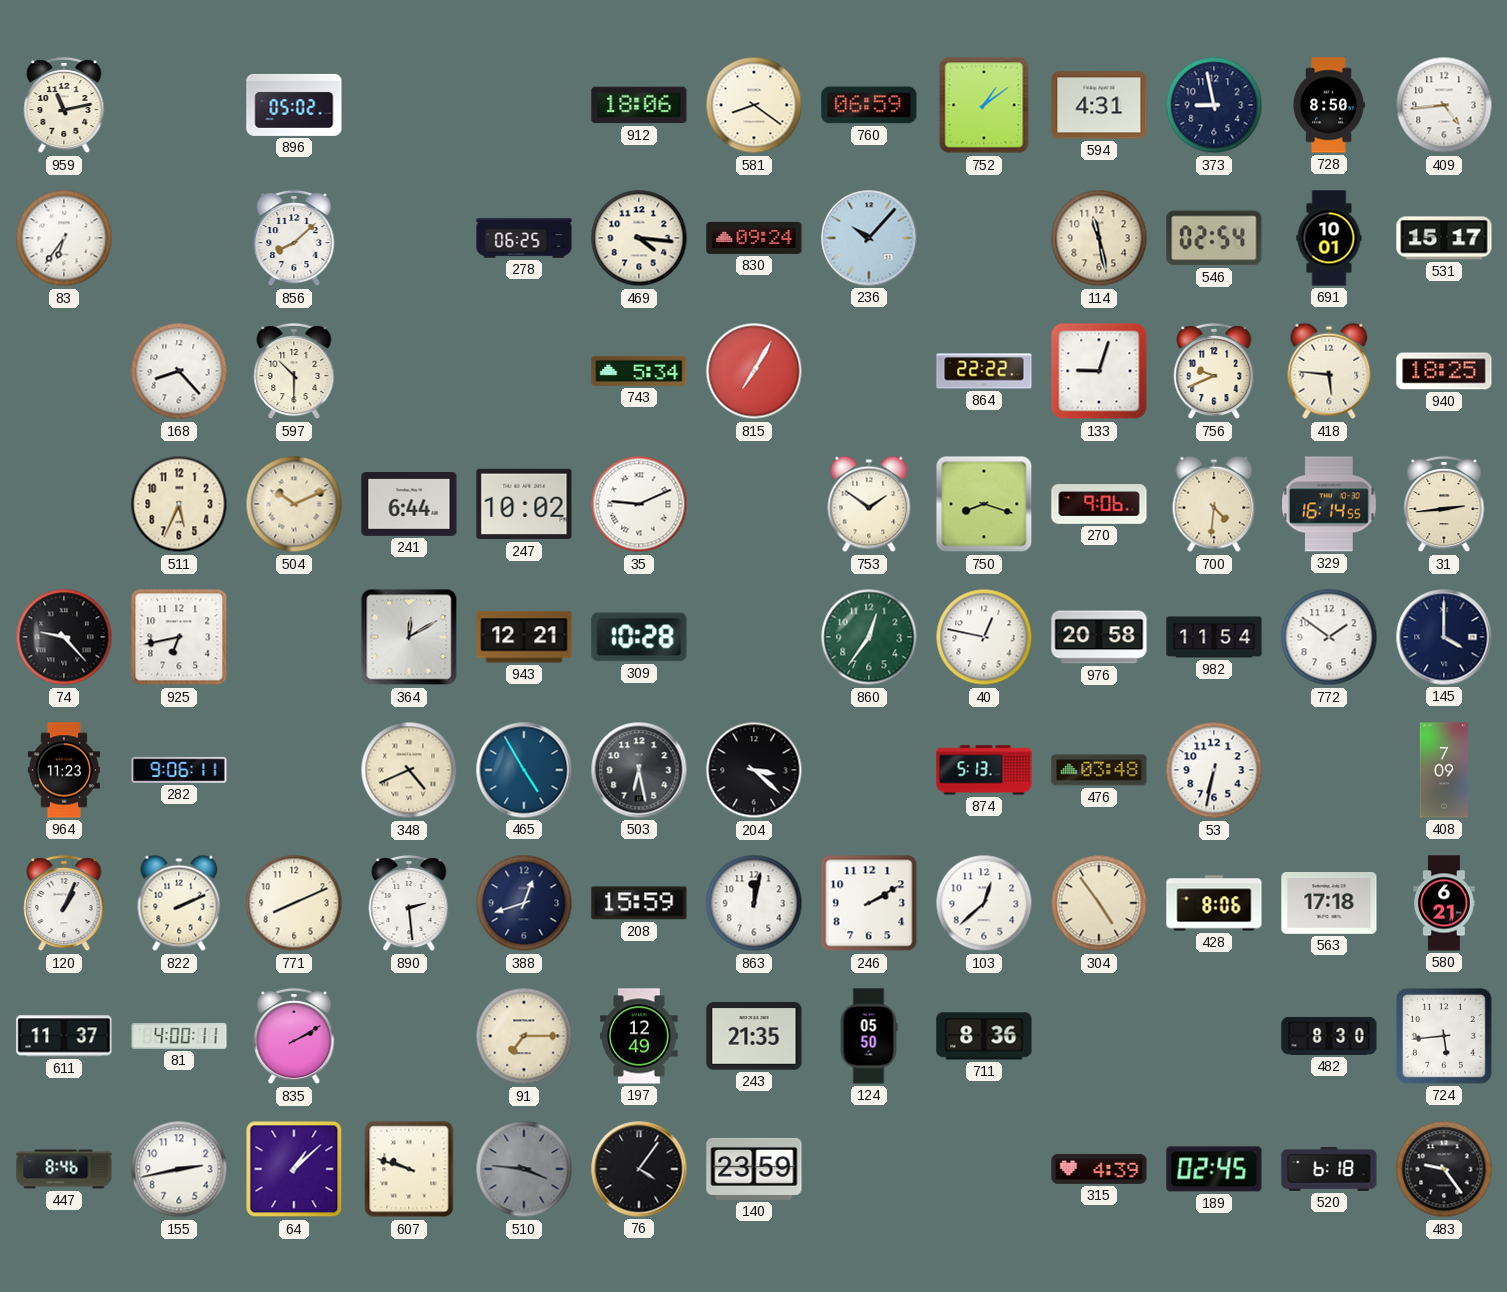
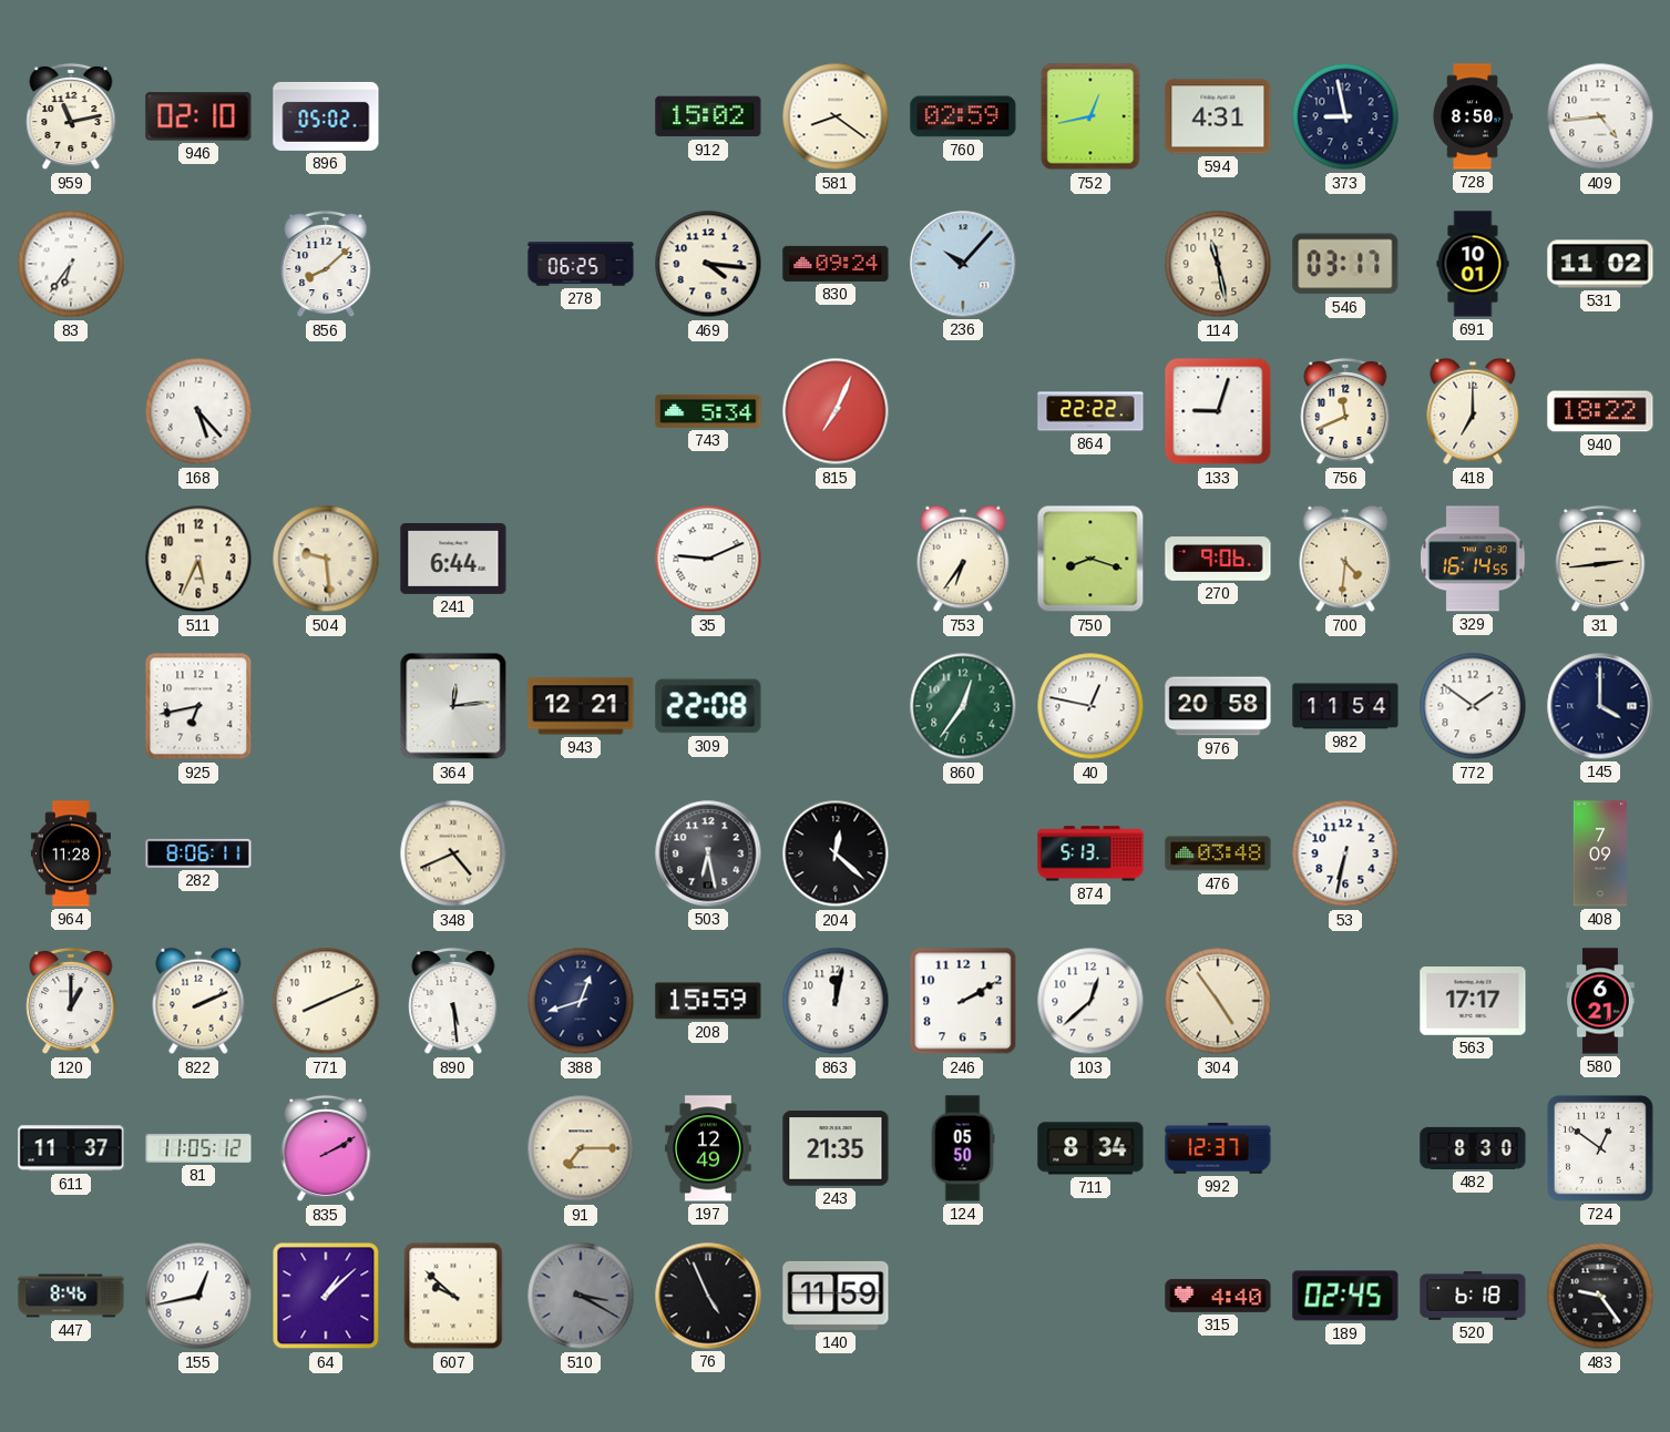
946: none -> 02:10
912: 18:06 -> 15:02
760: 06:59 -> 02:59
752: 1:09 -> 12:43
546: 02:54 -> 03:17
531: 15:17 -> 11:02
168: 8:23 -> 5:23
597: 10:30 -> none
815: 7:05 -> 7:04
756: 9:41 -> 11:41
418: 5:46 -> 7:00
940: 18:25 -> 18:22
504: 10:11 -> 9:29
247: 10:02 -> none
753: 1:51 -> 6:36
74: 9:23 -> none
364: 12:10 -> 12:14
309: 10:28 -> 22:08
964: 11:23 -> 11:28
282: 9:06 -> 8:06
465: 4:55 -> none
204: 3:22 -> 12:22
120: 1:04 -> 1:00
890: 2:29 -> 5:29
428: 8:06 -> none
563: 17:18 -> 17:17
81: 4:00 -> 11:05
711: 8:36 -> 8:34
992: none -> 12:37
724: 5:44 -> 12:51
155: 2:43 -> 12:43
607: 9:48 -> 9:52
510: 3:46 -> 3:20
76: 4:06 -> 4:56
140: 23:59 -> 11:59
315: 4:39 -> 4:40
